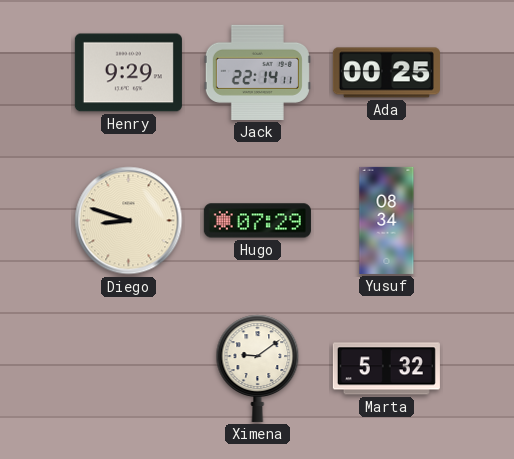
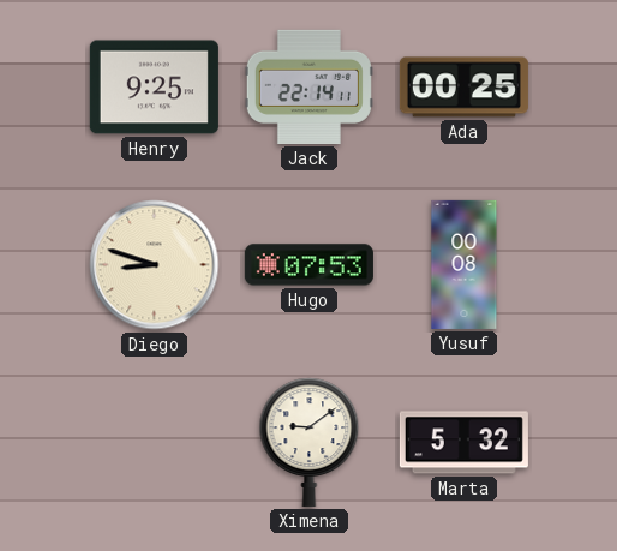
Henry: 9:29 -> 9:25
Hugo: 07:29 -> 07:53
Yusuf: 08:34 -> 00:08
